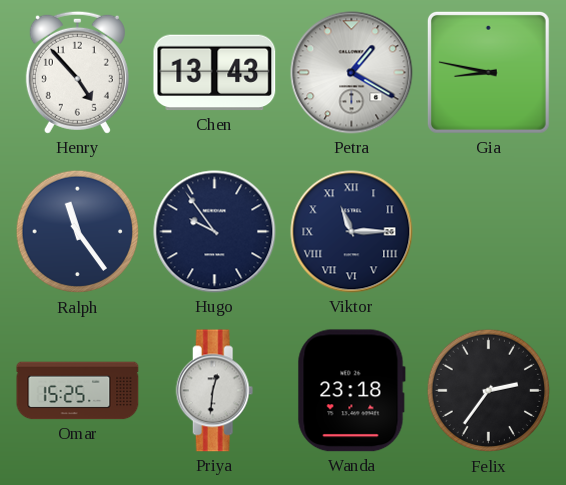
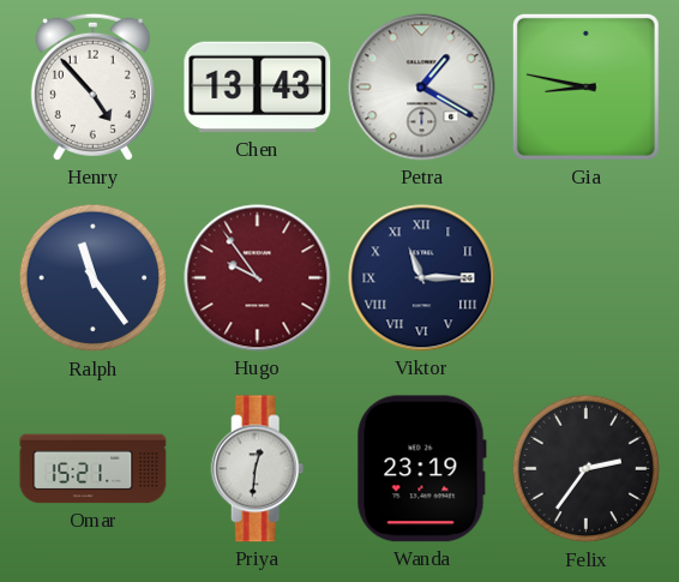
Hugo dial: navy -> burgundy
Omar: 15:25 -> 15:21
Wanda: 23:18 -> 23:19
